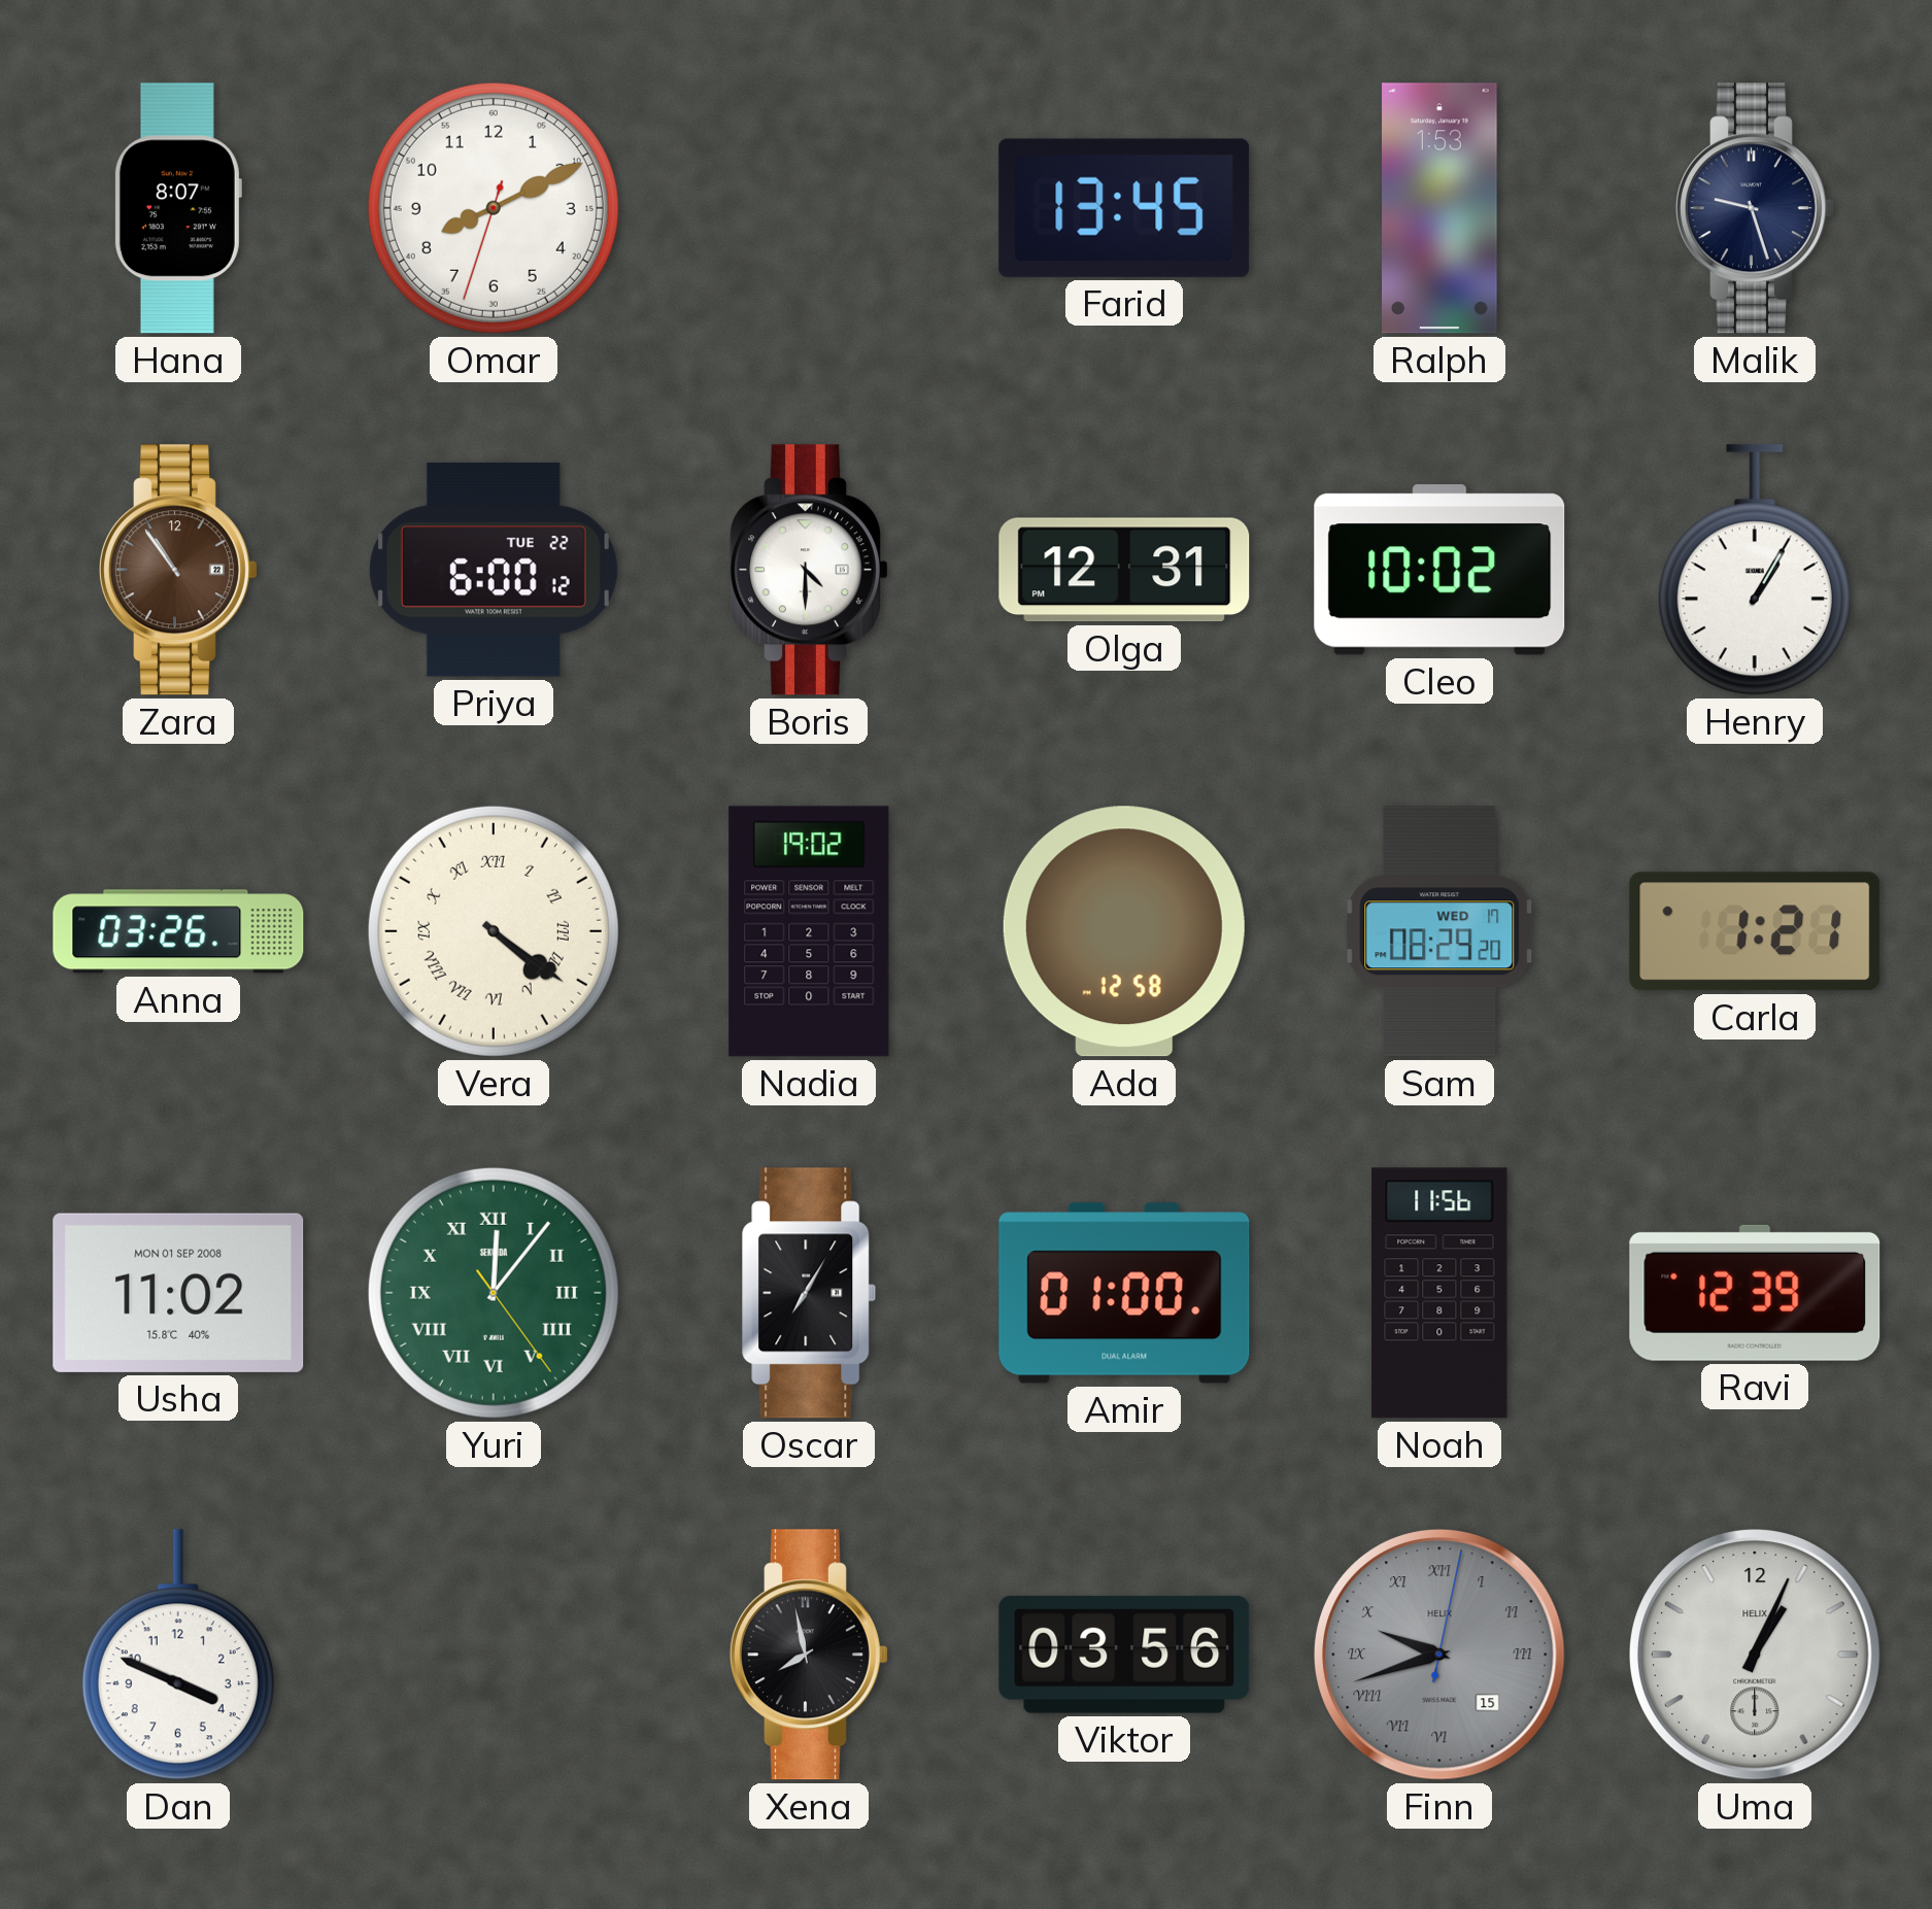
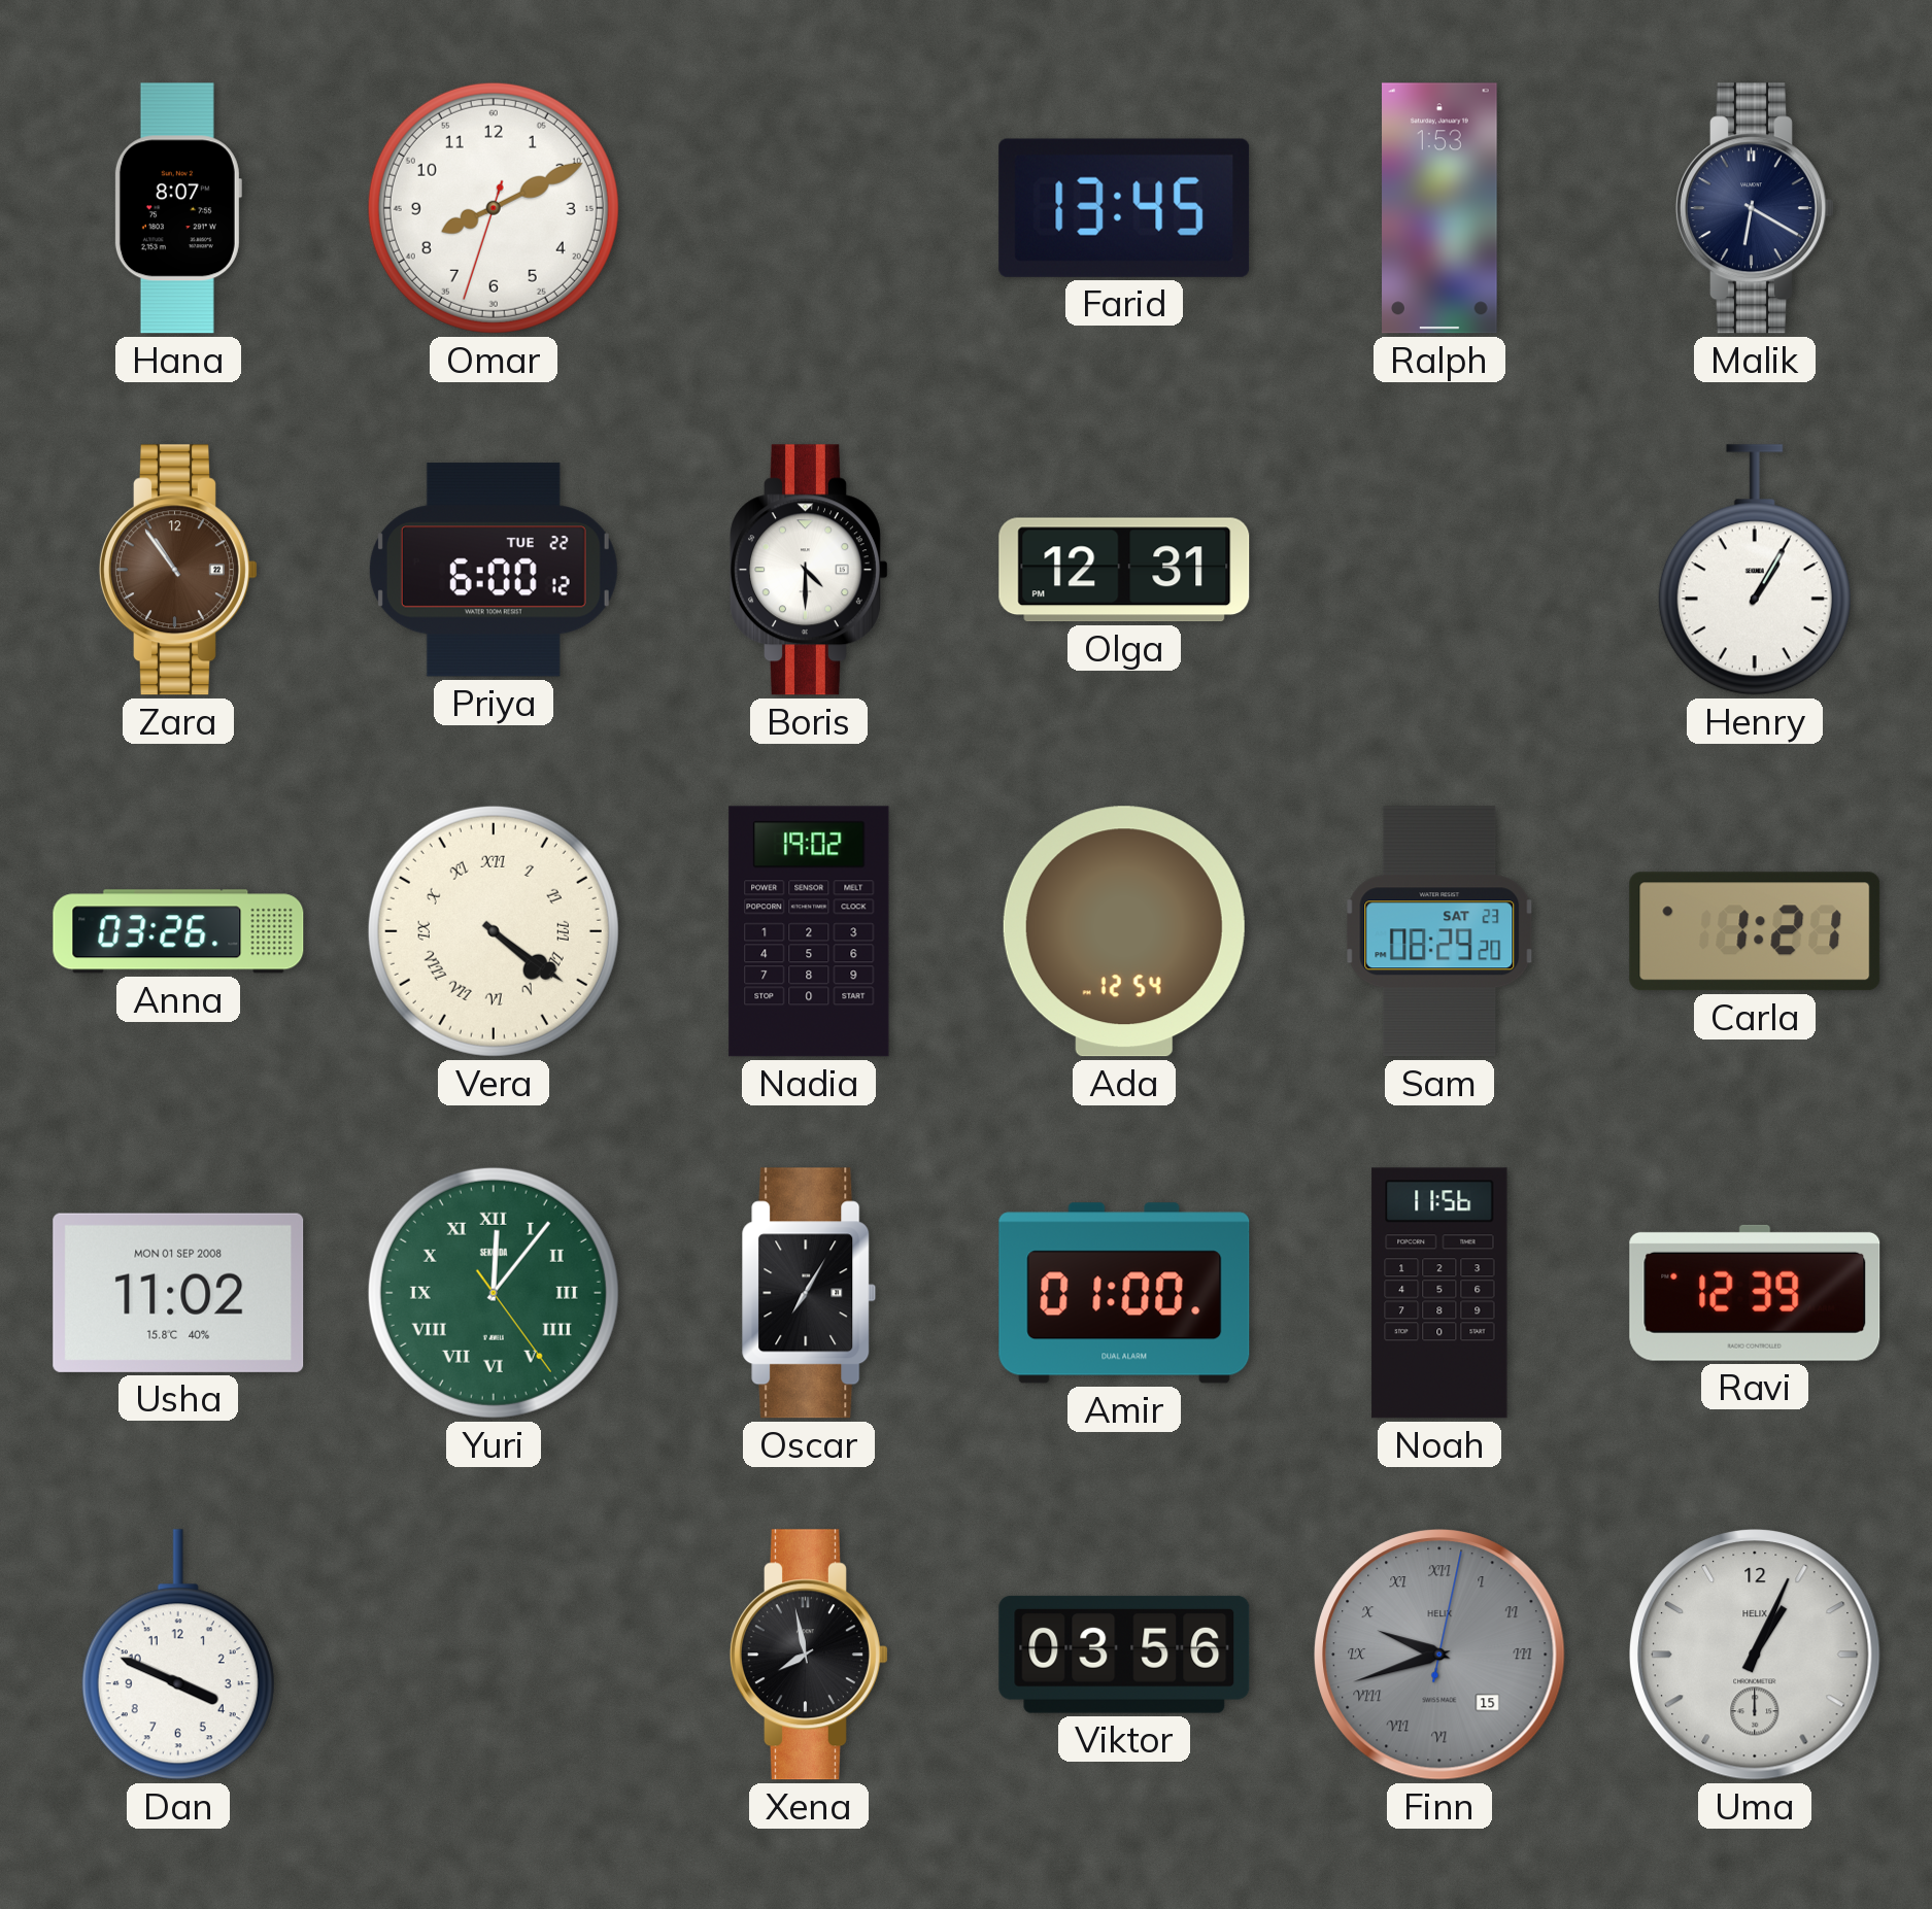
Malik: 9:27 -> 6:20
Cleo: 10:02 -> none
Ada: 12:58 -> 12:54
Sam date: WED 17 -> SAT 23
